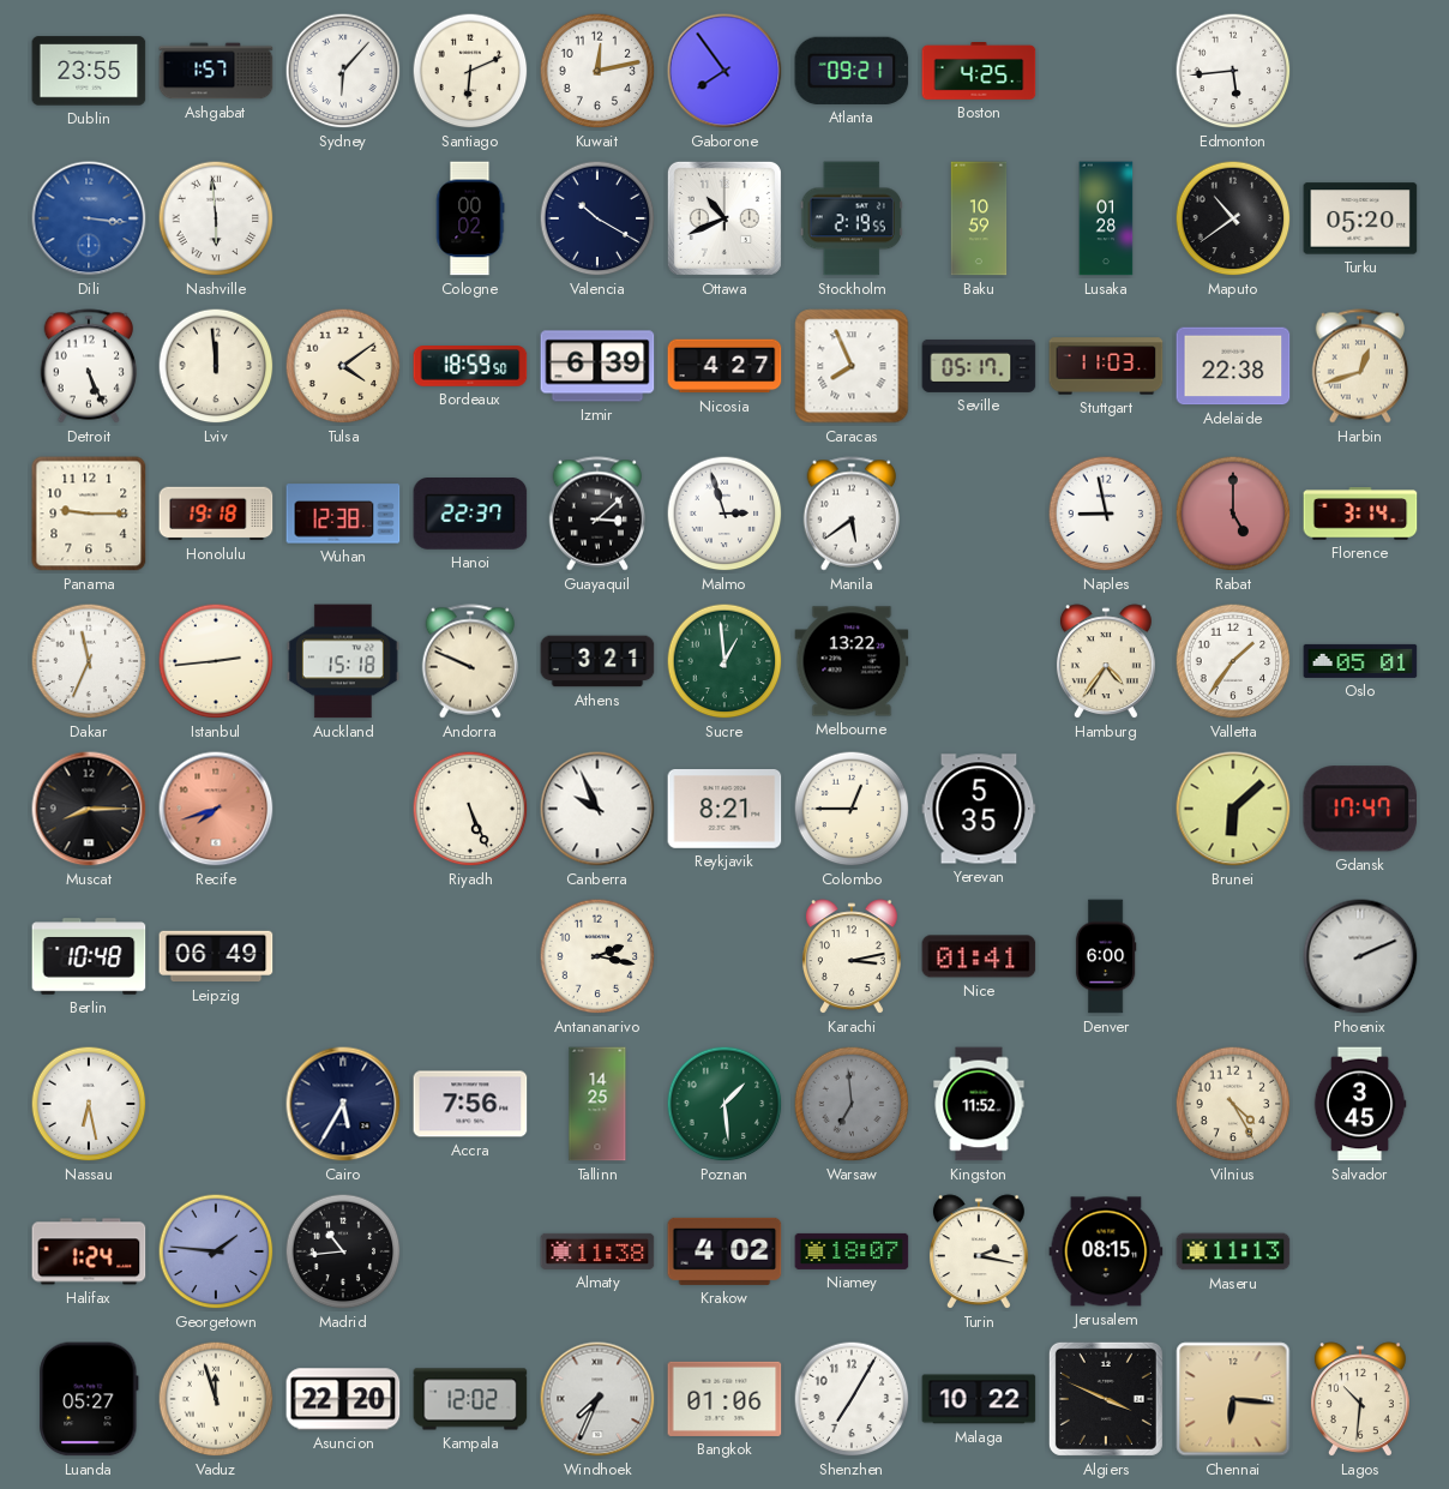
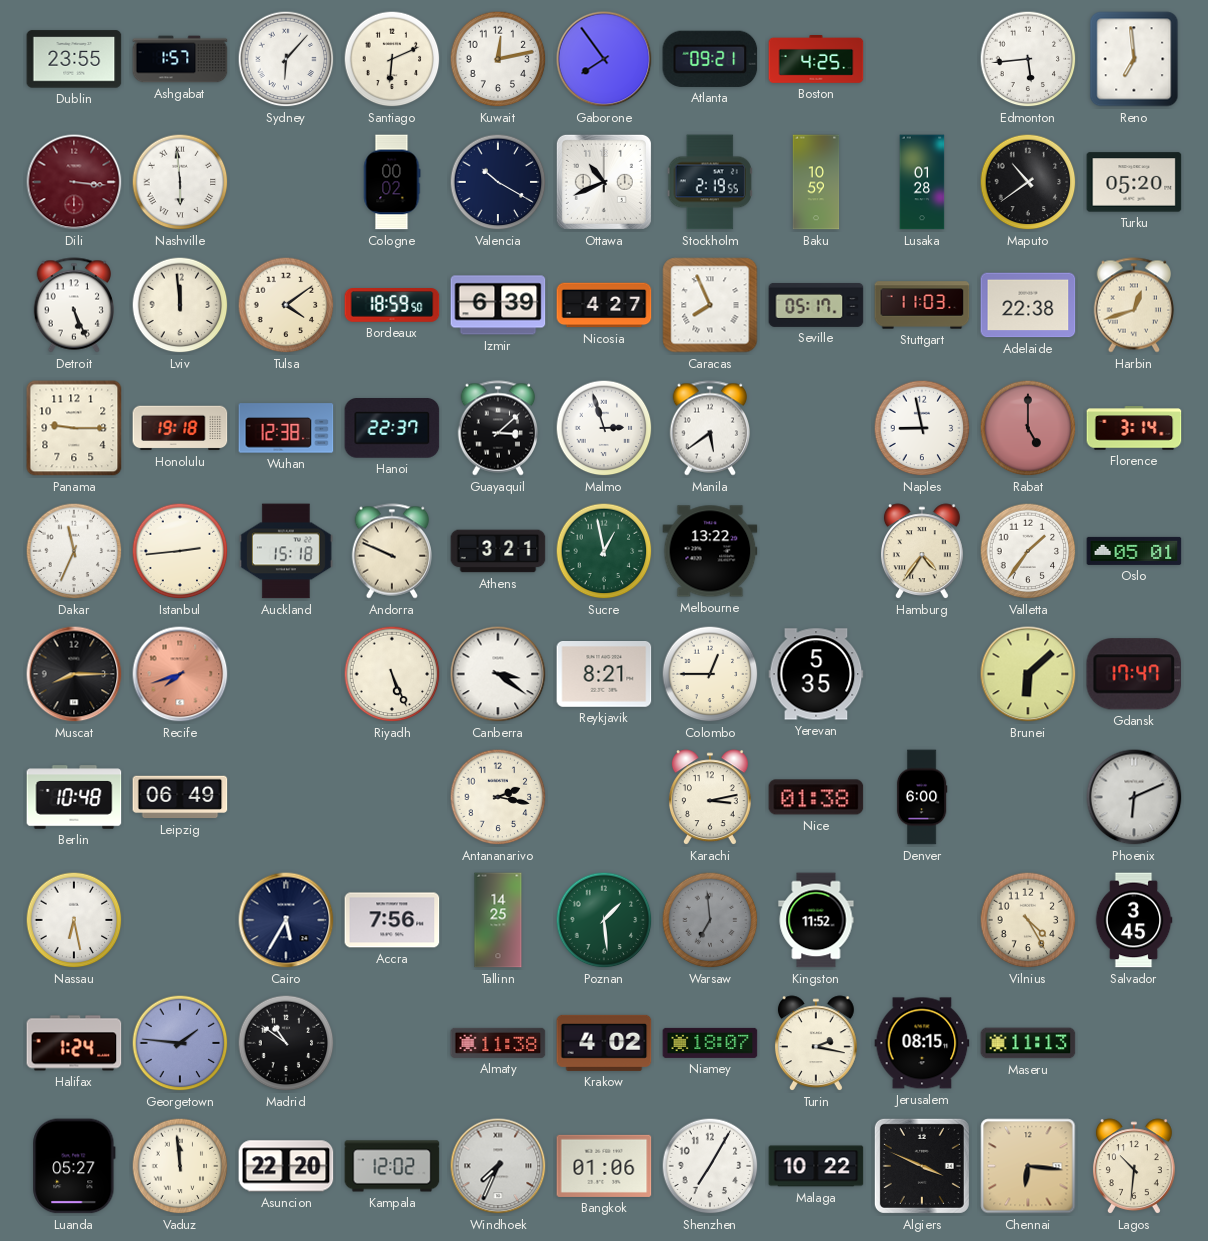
Reno: none -> 6:59
Dili dial: blue -> burgundy
Sucre: 12:59 -> 12:58
Canberra: 9:56 -> 3:21
Nice: 01:41 -> 01:38
Phoenix: 2:11 -> 6:11
Madrid: 10:44 -> 10:51
Vaduz: 11:57 -> 11:59
